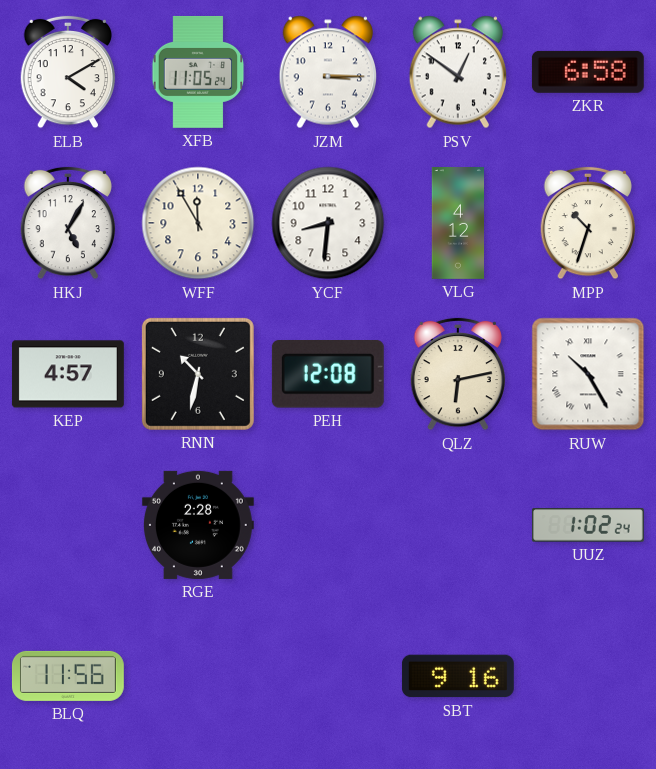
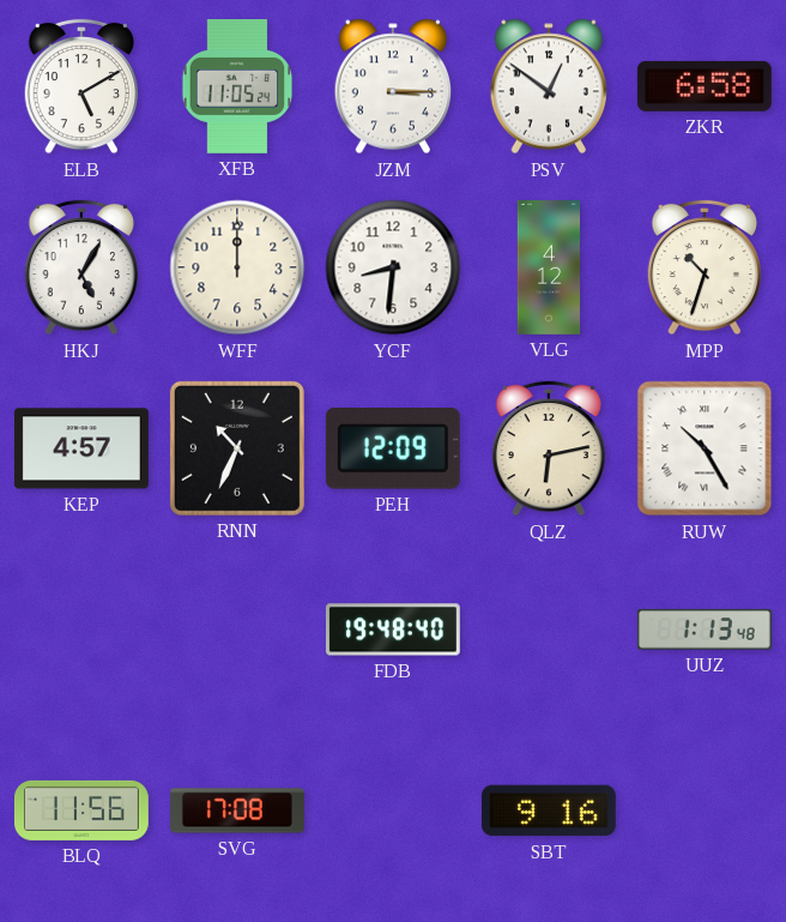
ELB: 4:10 -> 5:10
WFF: 11:55 -> 12:00
RNN: 10:32 -> 10:34
PEH: 12:08 -> 12:09
RGE: 2:28 -> none
FDB: none -> 19:48
UUZ: 1:02 -> 1:13
SVG: none -> 17:08
